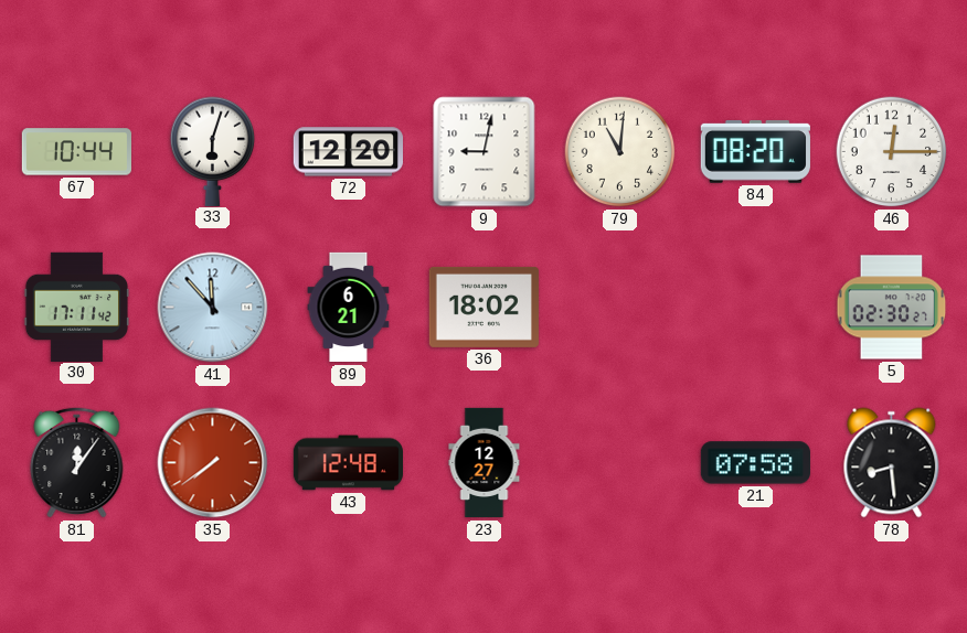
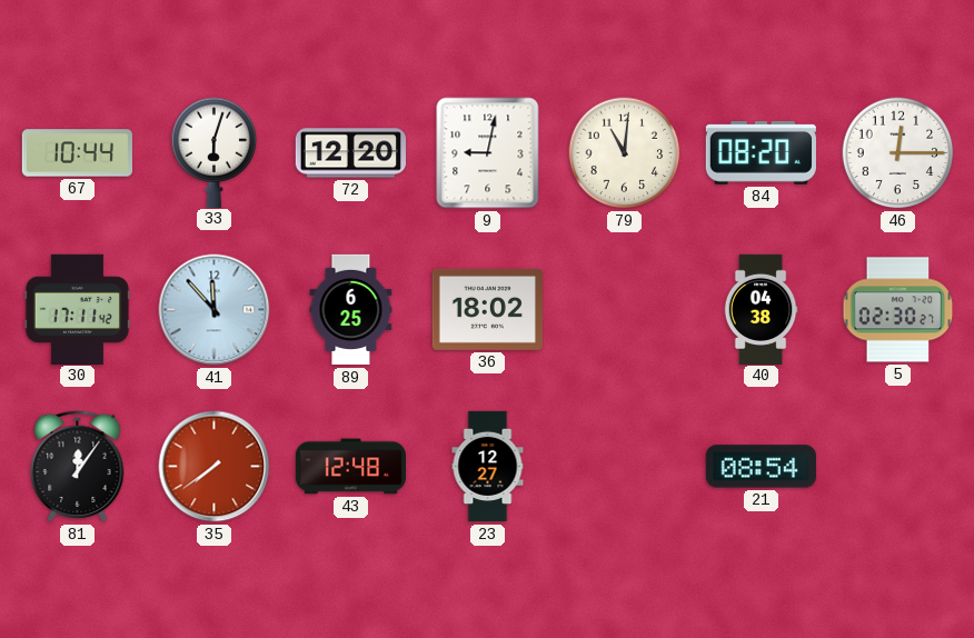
89: 6:21 -> 6:25
40: none -> 04:38
21: 07:58 -> 08:54
78: 8:29 -> none
